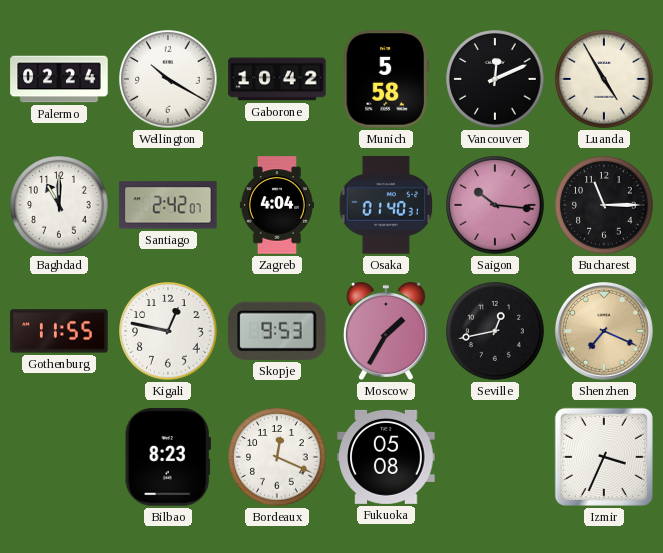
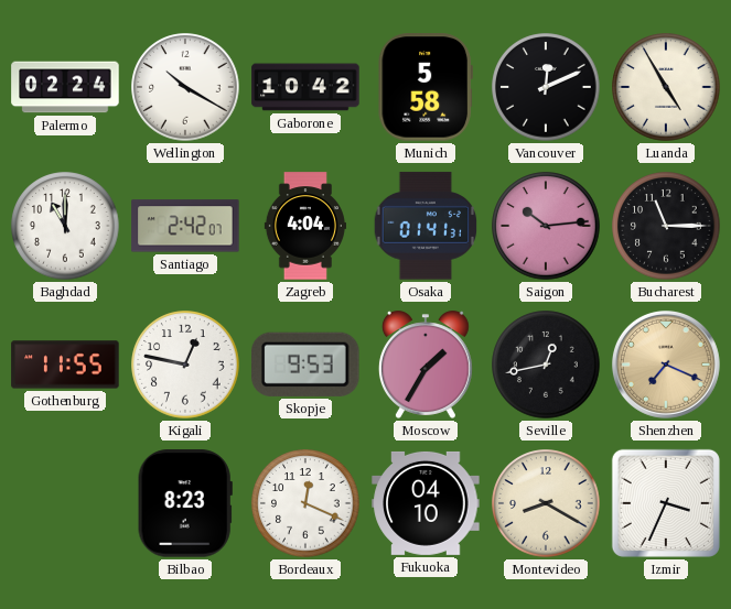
Osaka: 01:40 -> 01:41
Saigon: 10:16 -> 10:14
Fukuoka: 05:08 -> 04:10
Montevideo: none -> 8:20
